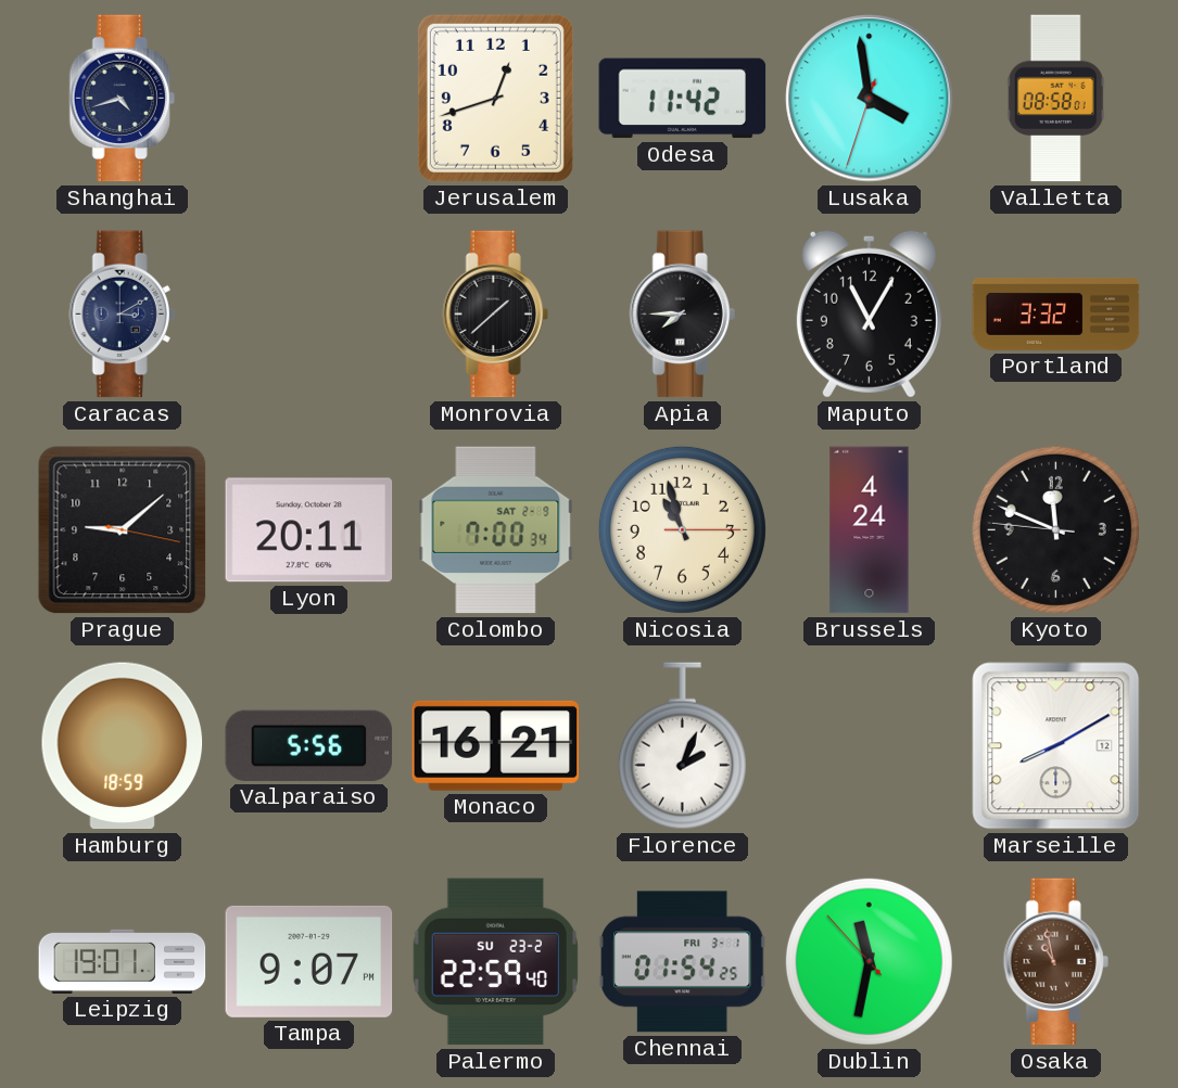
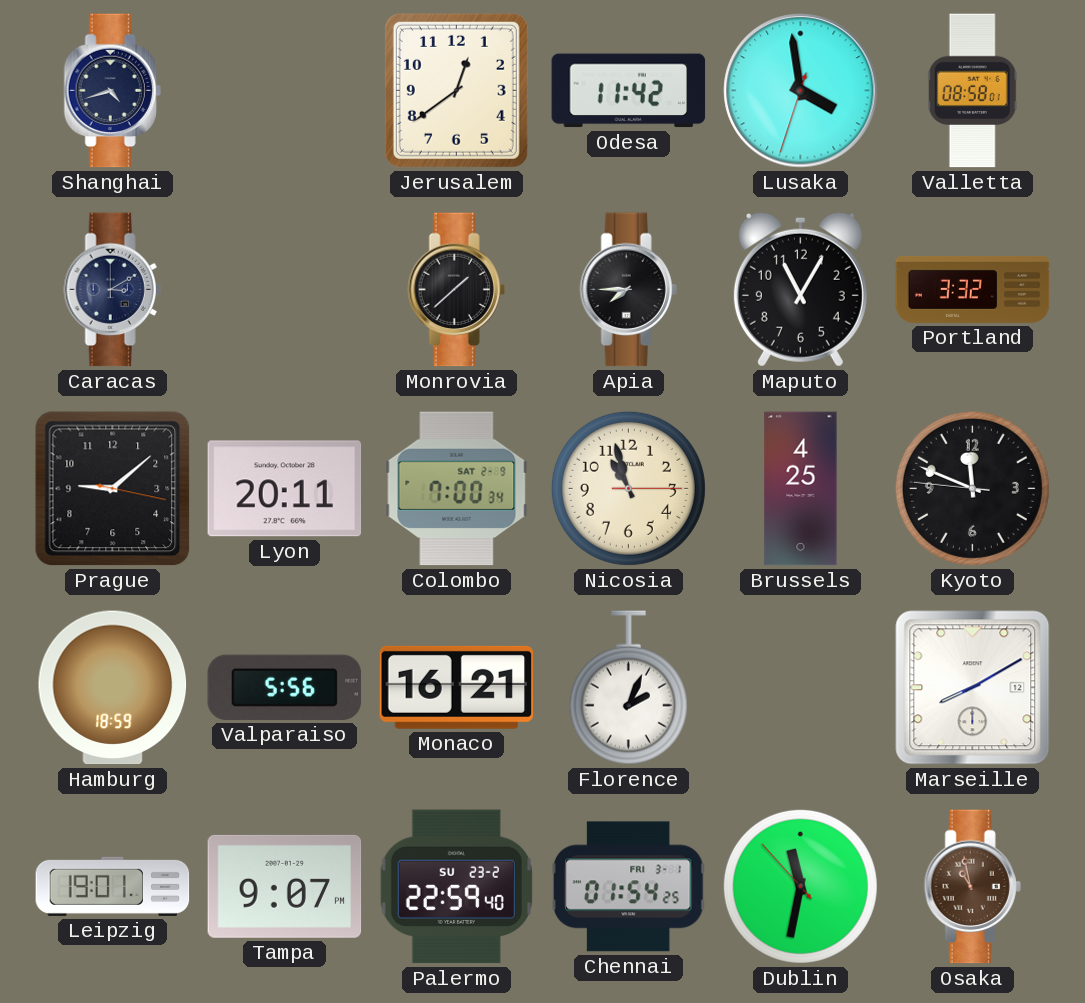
Jerusalem: 12:42 -> 12:39
Brussels: 4:24 -> 4:25
